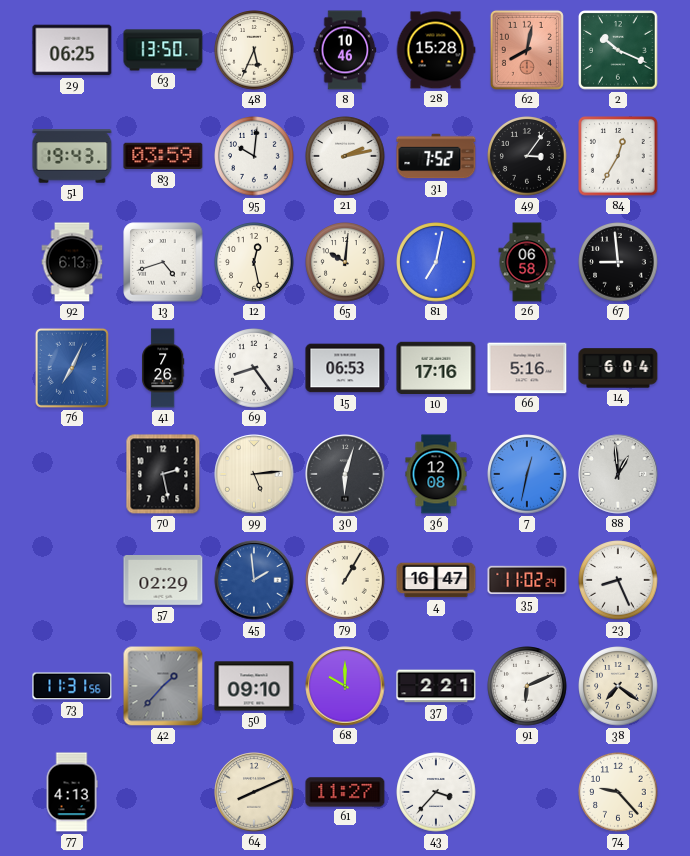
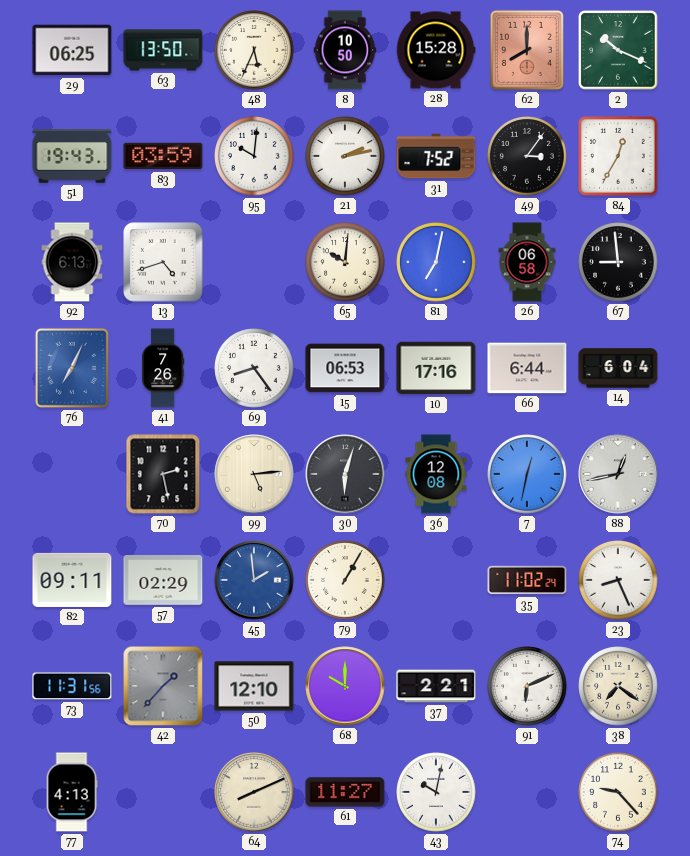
8: 10:46 -> 10:50
62: 8:02 -> 8:00
12: 12:28 -> none
66: 5:16 -> 6:44
88: 12:59 -> 12:43
82: none -> 09:11
4: 16:47 -> none
50: 09:10 -> 12:10
43: 3:37 -> 10:02
